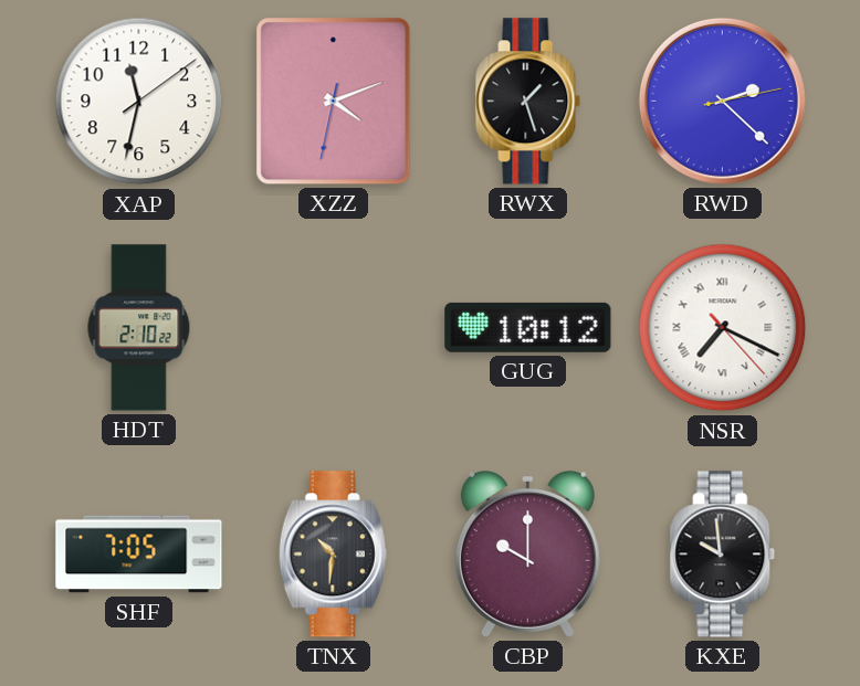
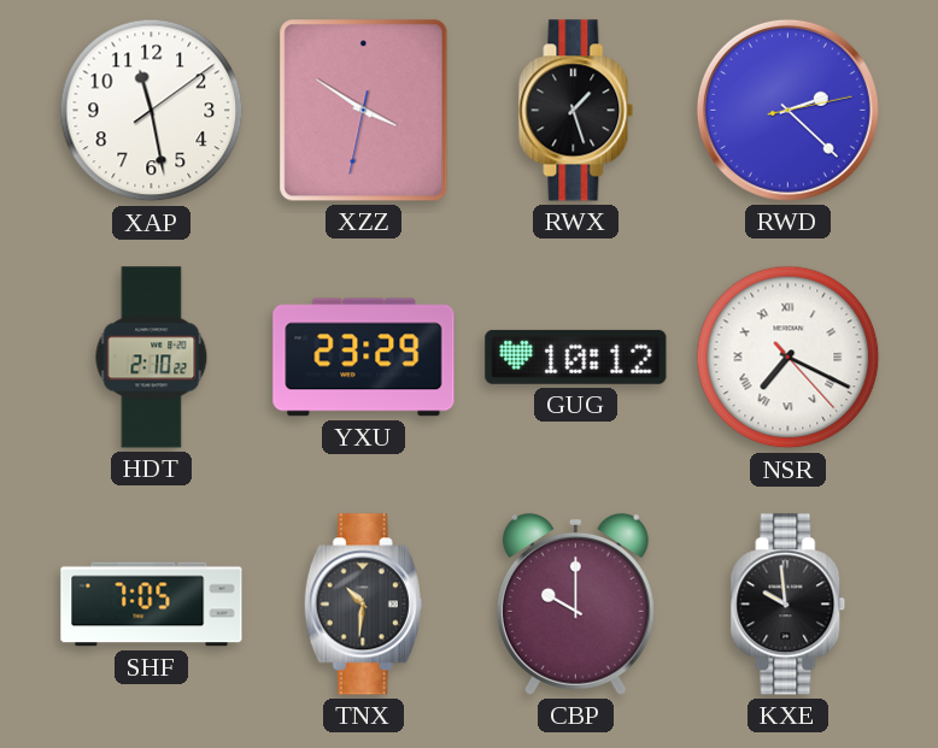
XAP: 11:32 -> 11:28
XZZ: 4:11 -> 3:50
YXU: none -> 23:29
